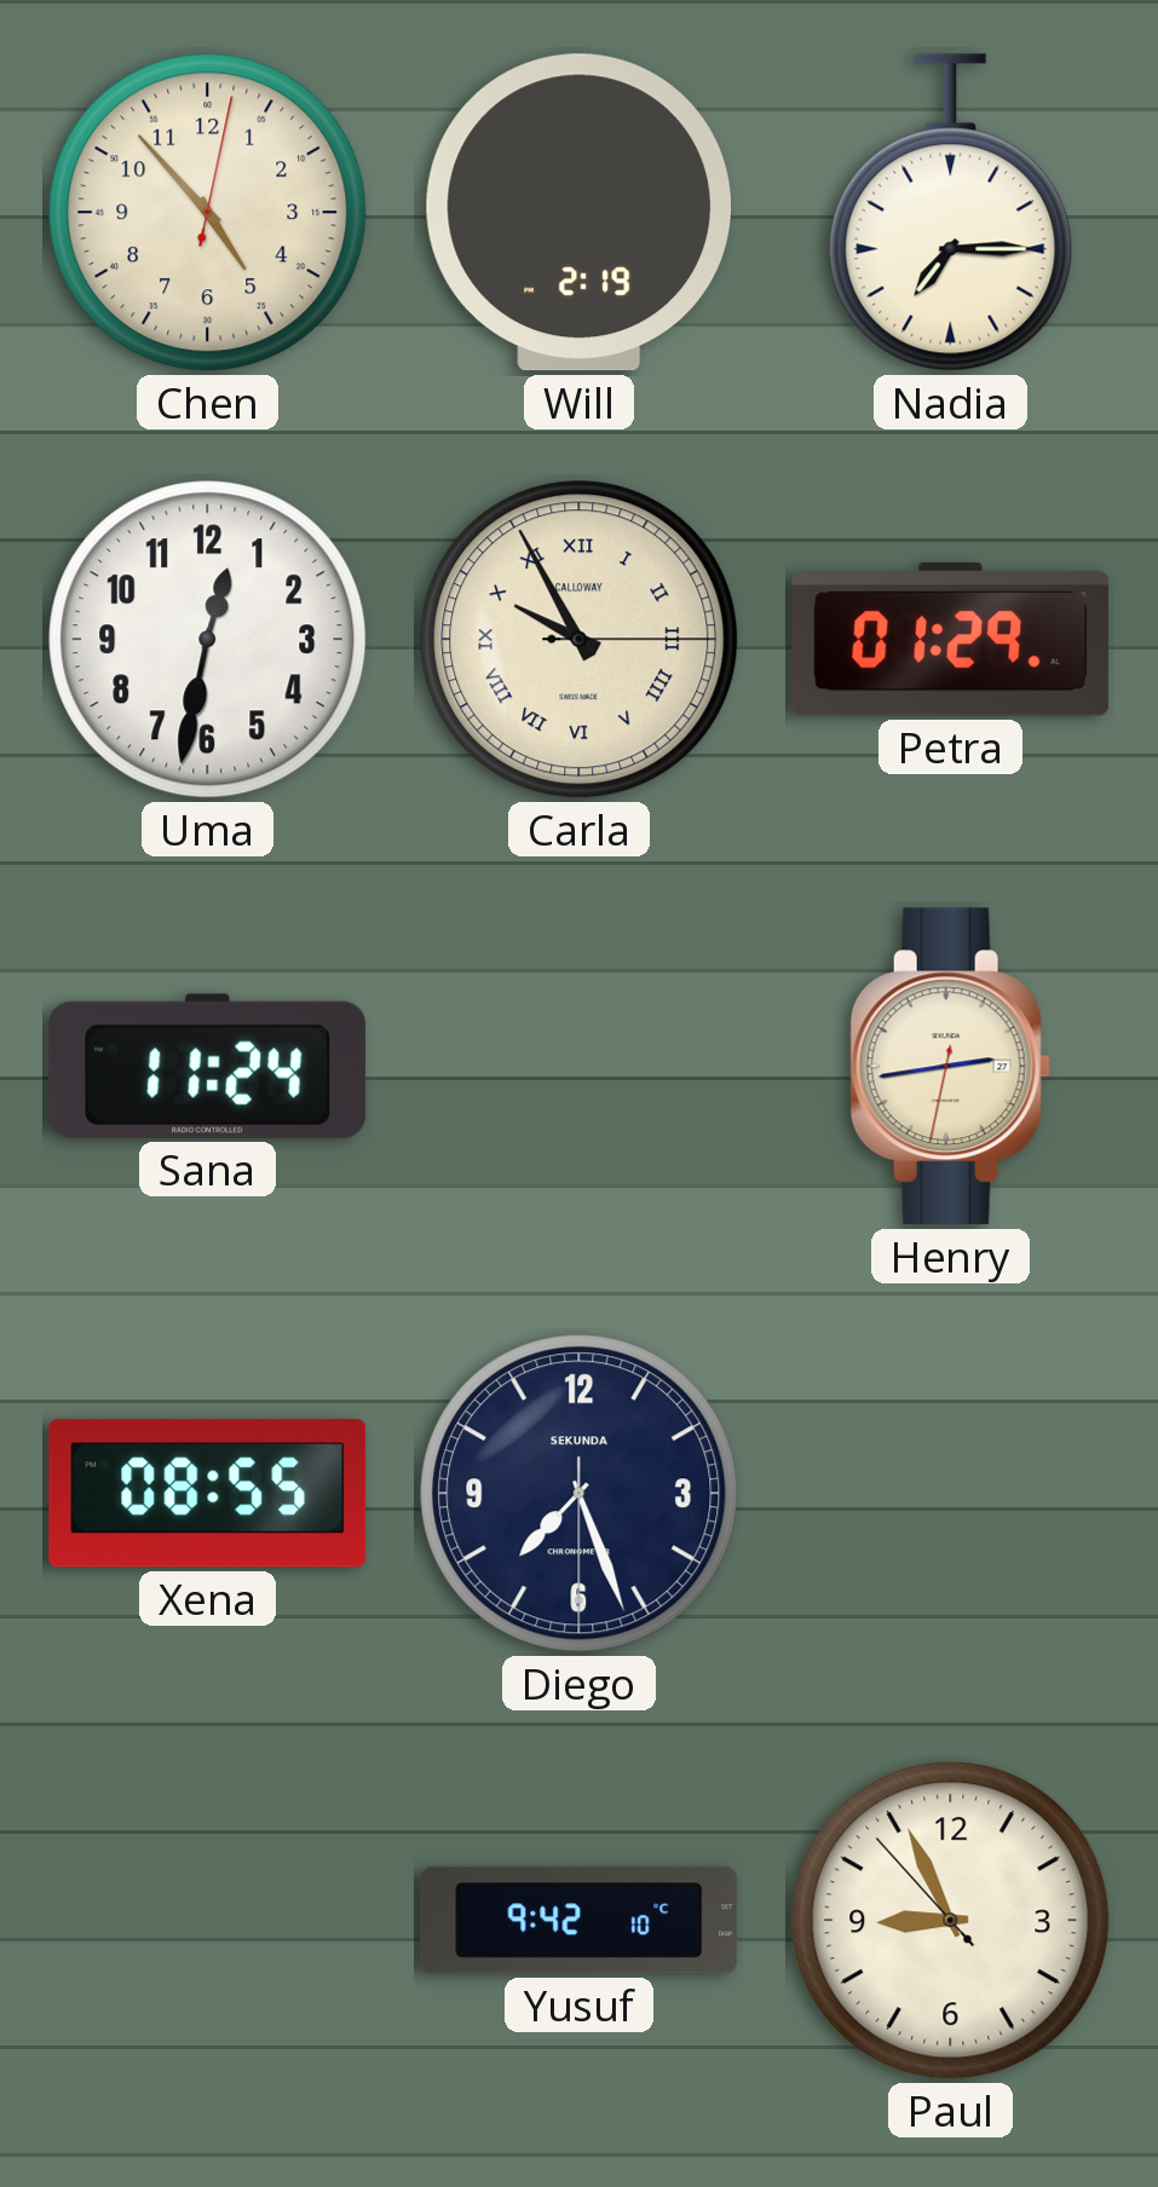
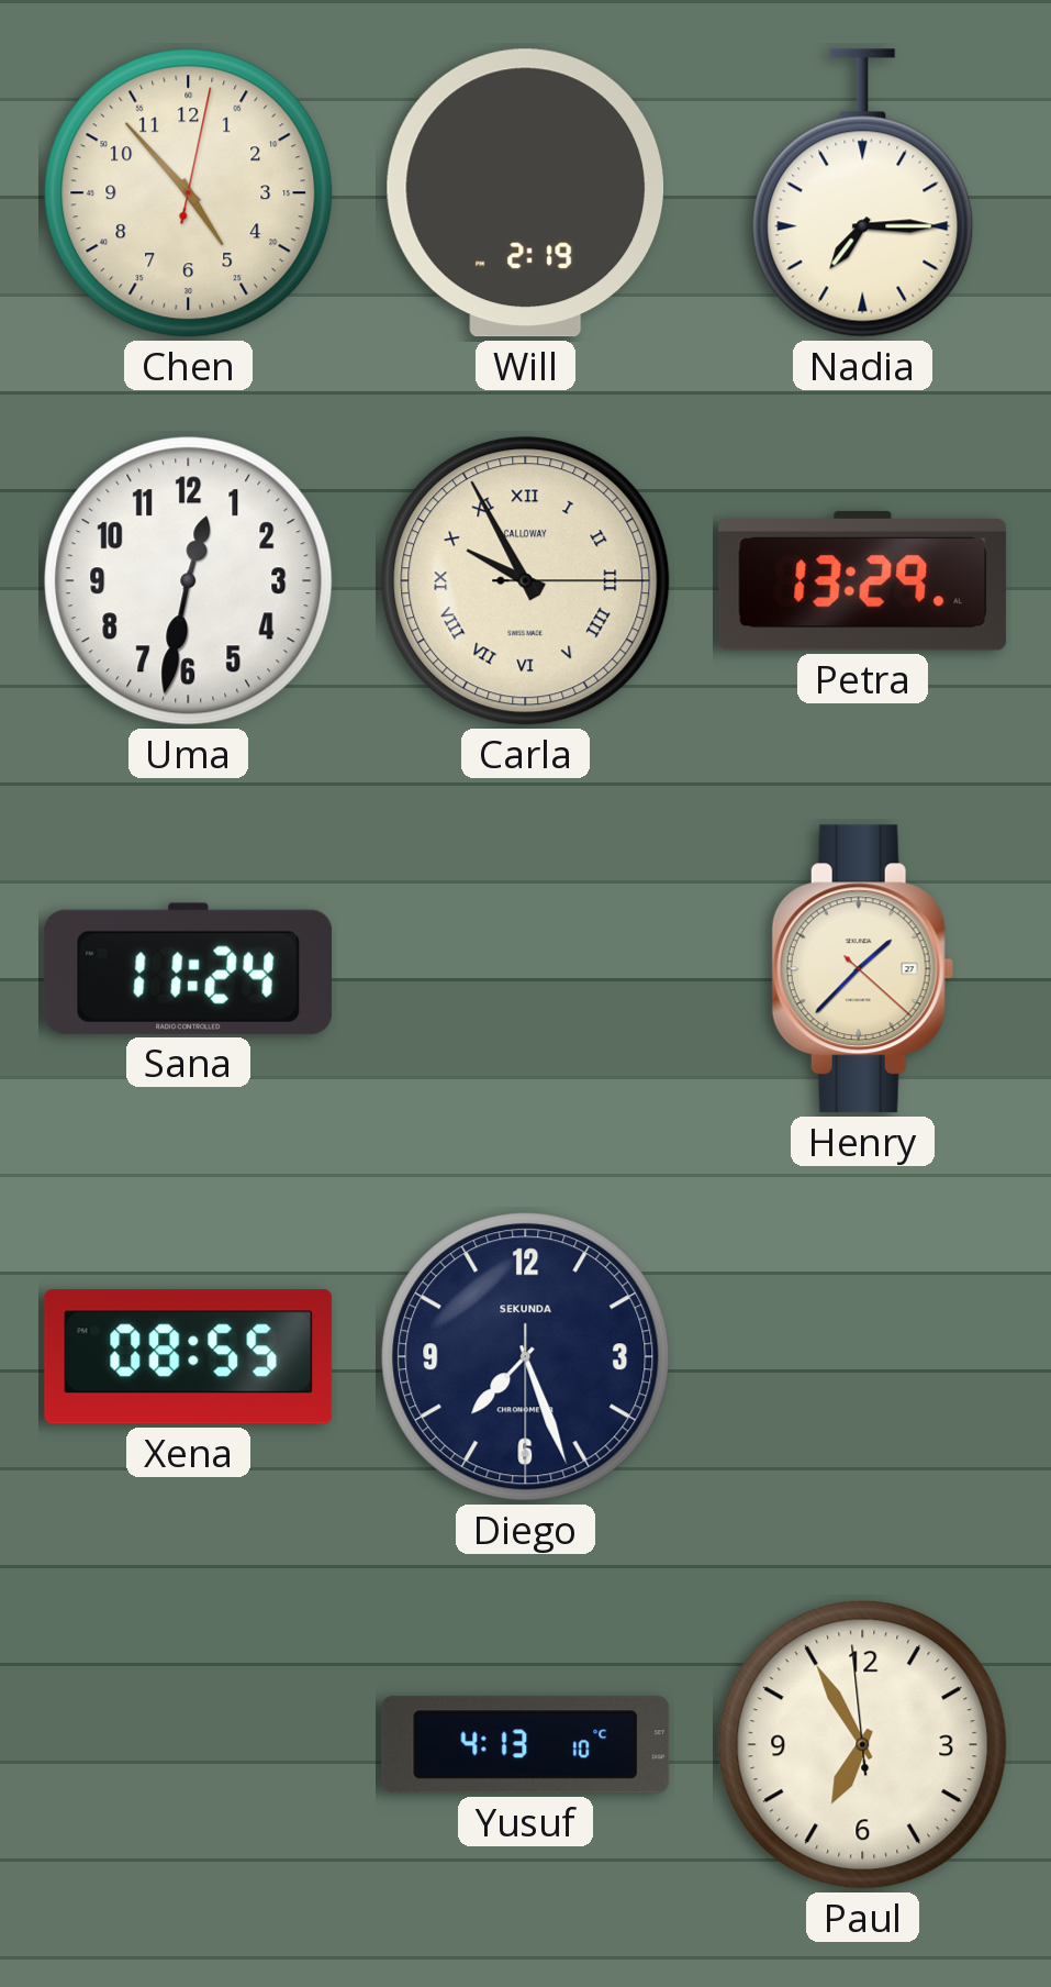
Petra: 01:29 -> 13:29
Henry: 2:43 -> 1:37
Yusuf: 9:42 -> 4:13
Paul: 8:55 -> 6:54
